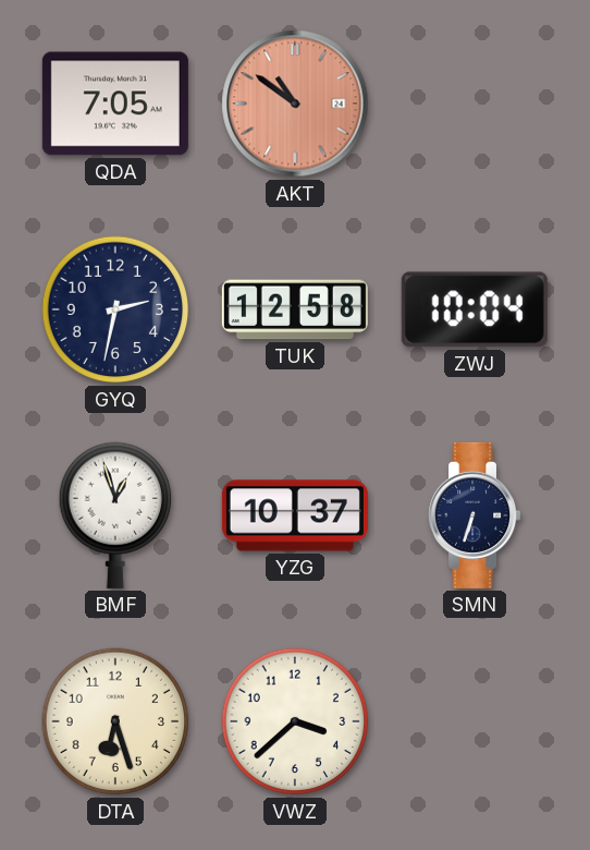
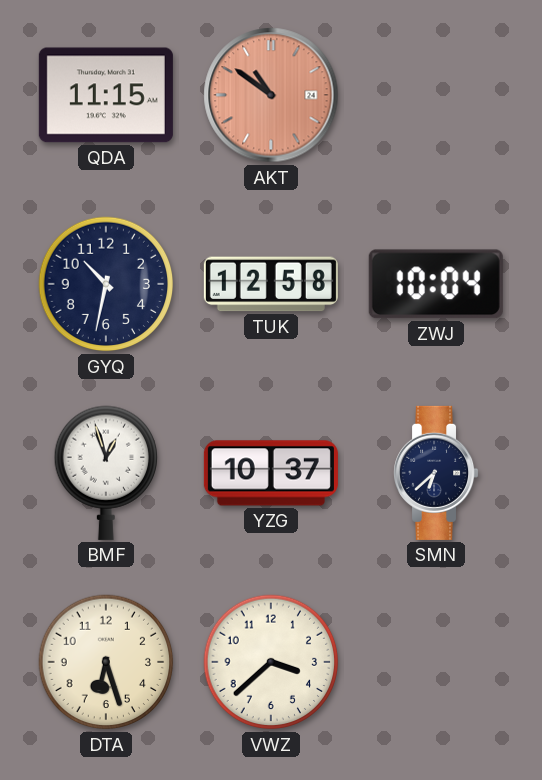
QDA: 7:05 -> 11:15
GYQ: 2:32 -> 10:32
SMN: 6:33 -> 6:38
